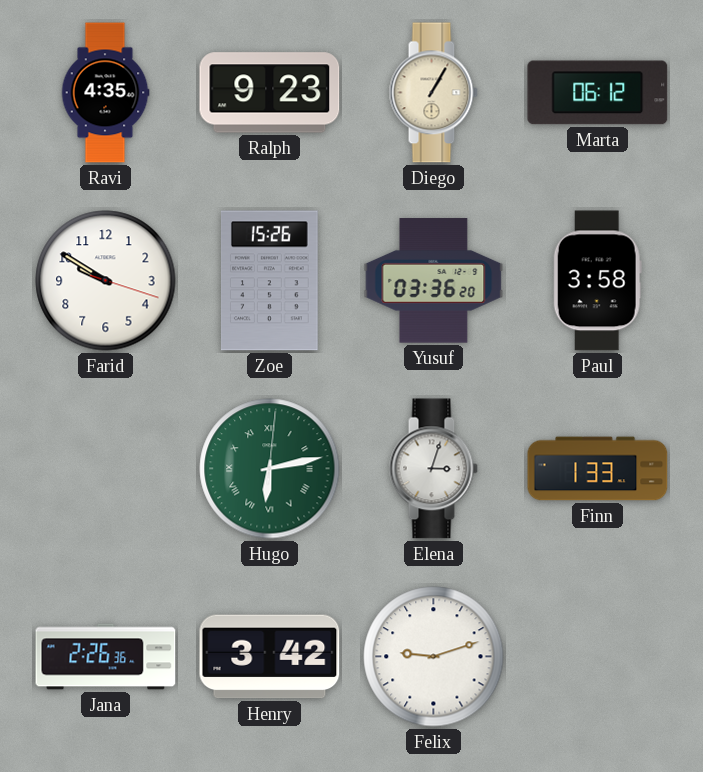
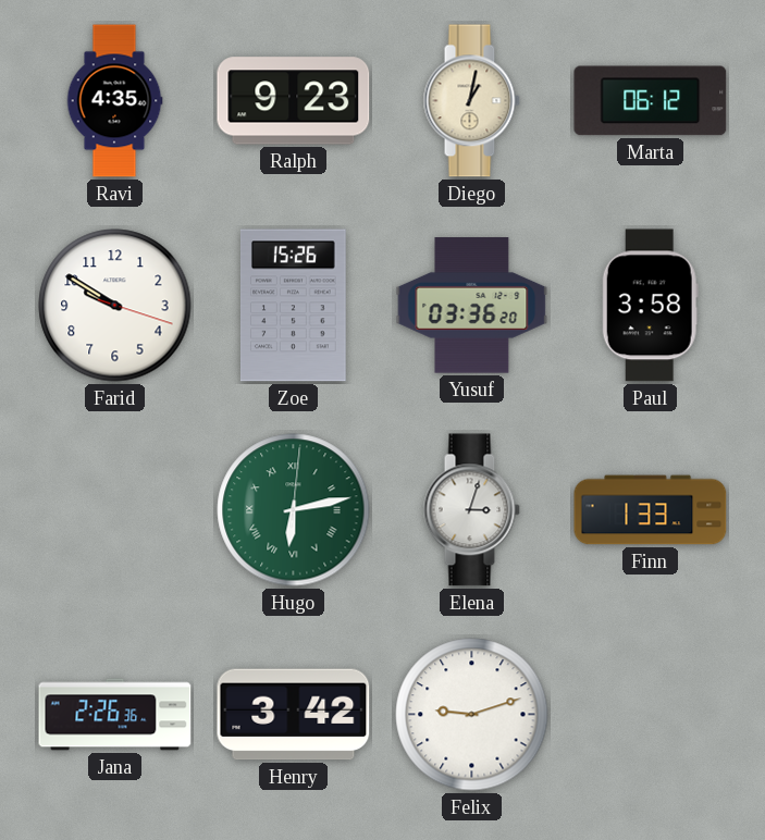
Diego: 1:05 -> 1:02
